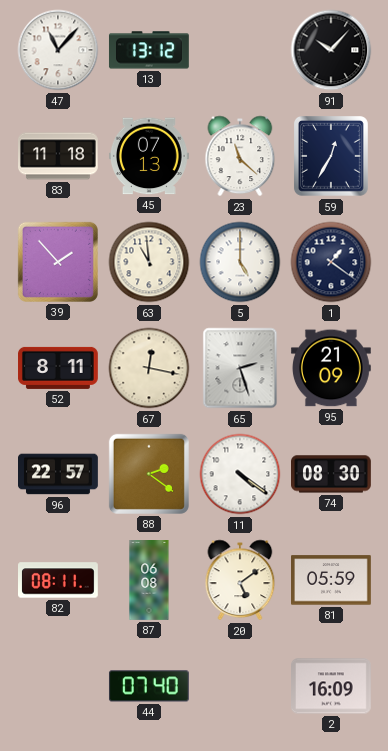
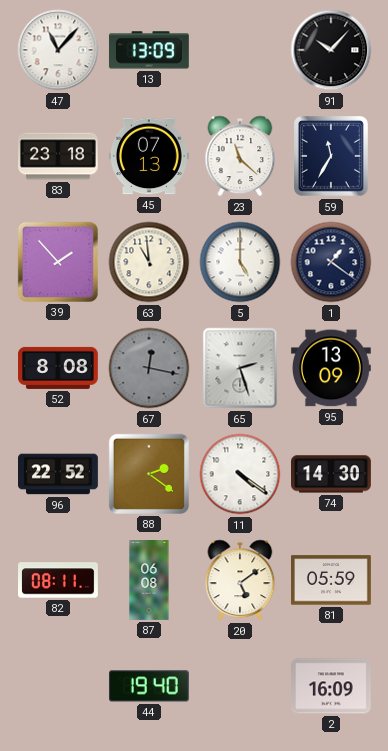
13: 13:12 -> 13:09
83: 11:18 -> 23:18
59: 12:35 -> 11:35
52: 8:11 -> 8:08
67 dial: cream -> grey
95: 21:09 -> 13:09
96: 22:57 -> 22:52
74: 08:30 -> 14:30
44: 07:40 -> 19:40
